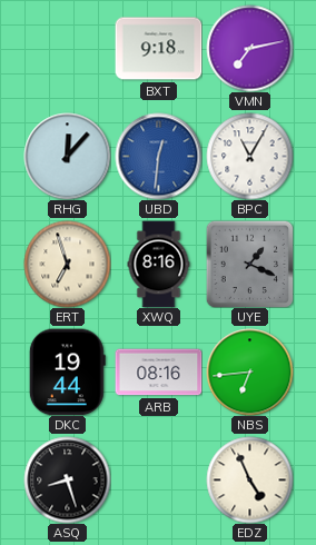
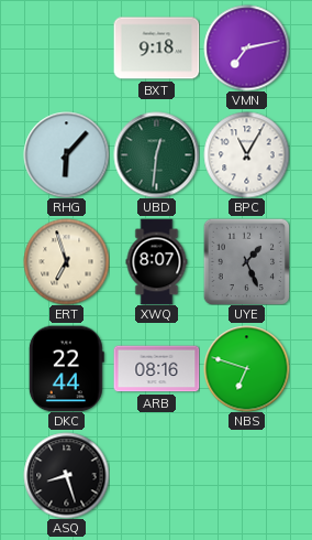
RHG: 12:07 -> 6:07
UBD dial: blue -> green
XWQ: 8:16 -> 8:07
UYE: 1:19 -> 1:26
DKC: 19:44 -> 22:44
NBS: 6:44 -> 6:48
EDZ: 4:56 -> none
